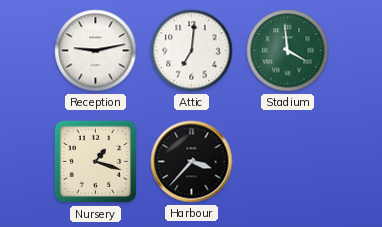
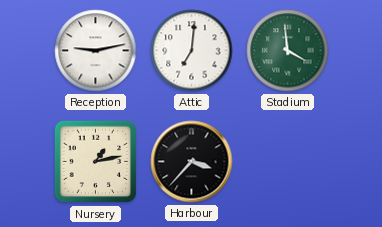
Nursery: 1:18 -> 1:13
